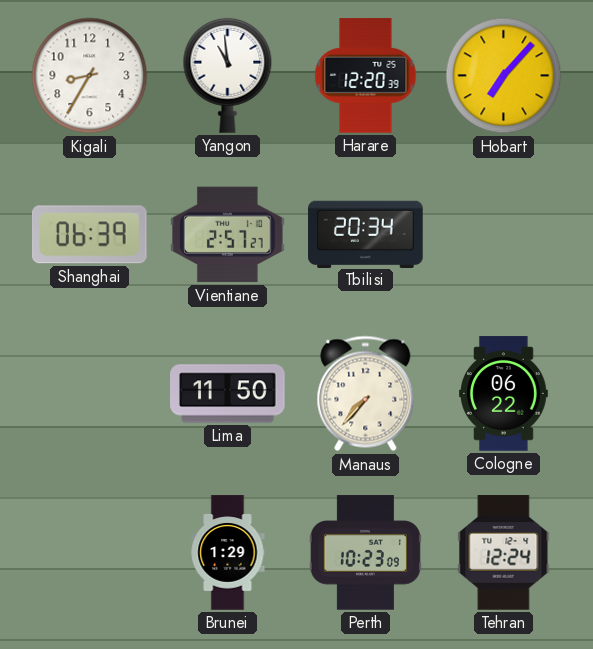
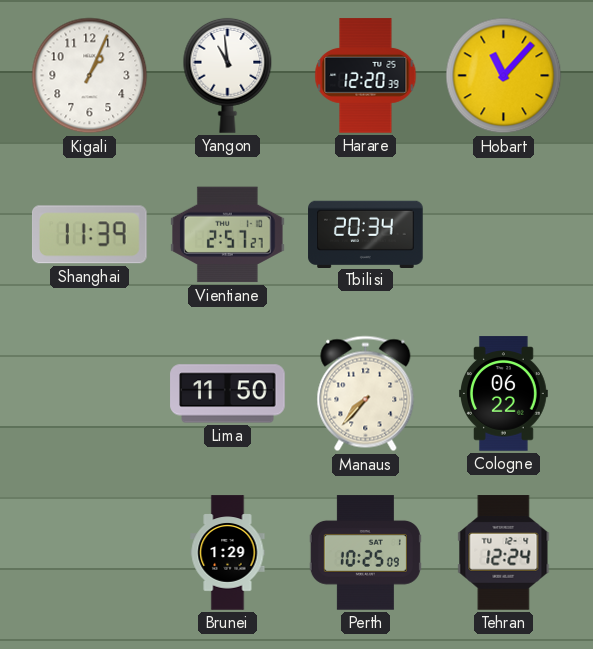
Kigali: 8:35 -> 1:04
Hobart: 7:07 -> 11:07
Shanghai: 06:39 -> 11:39
Perth: 10:23 -> 10:25
